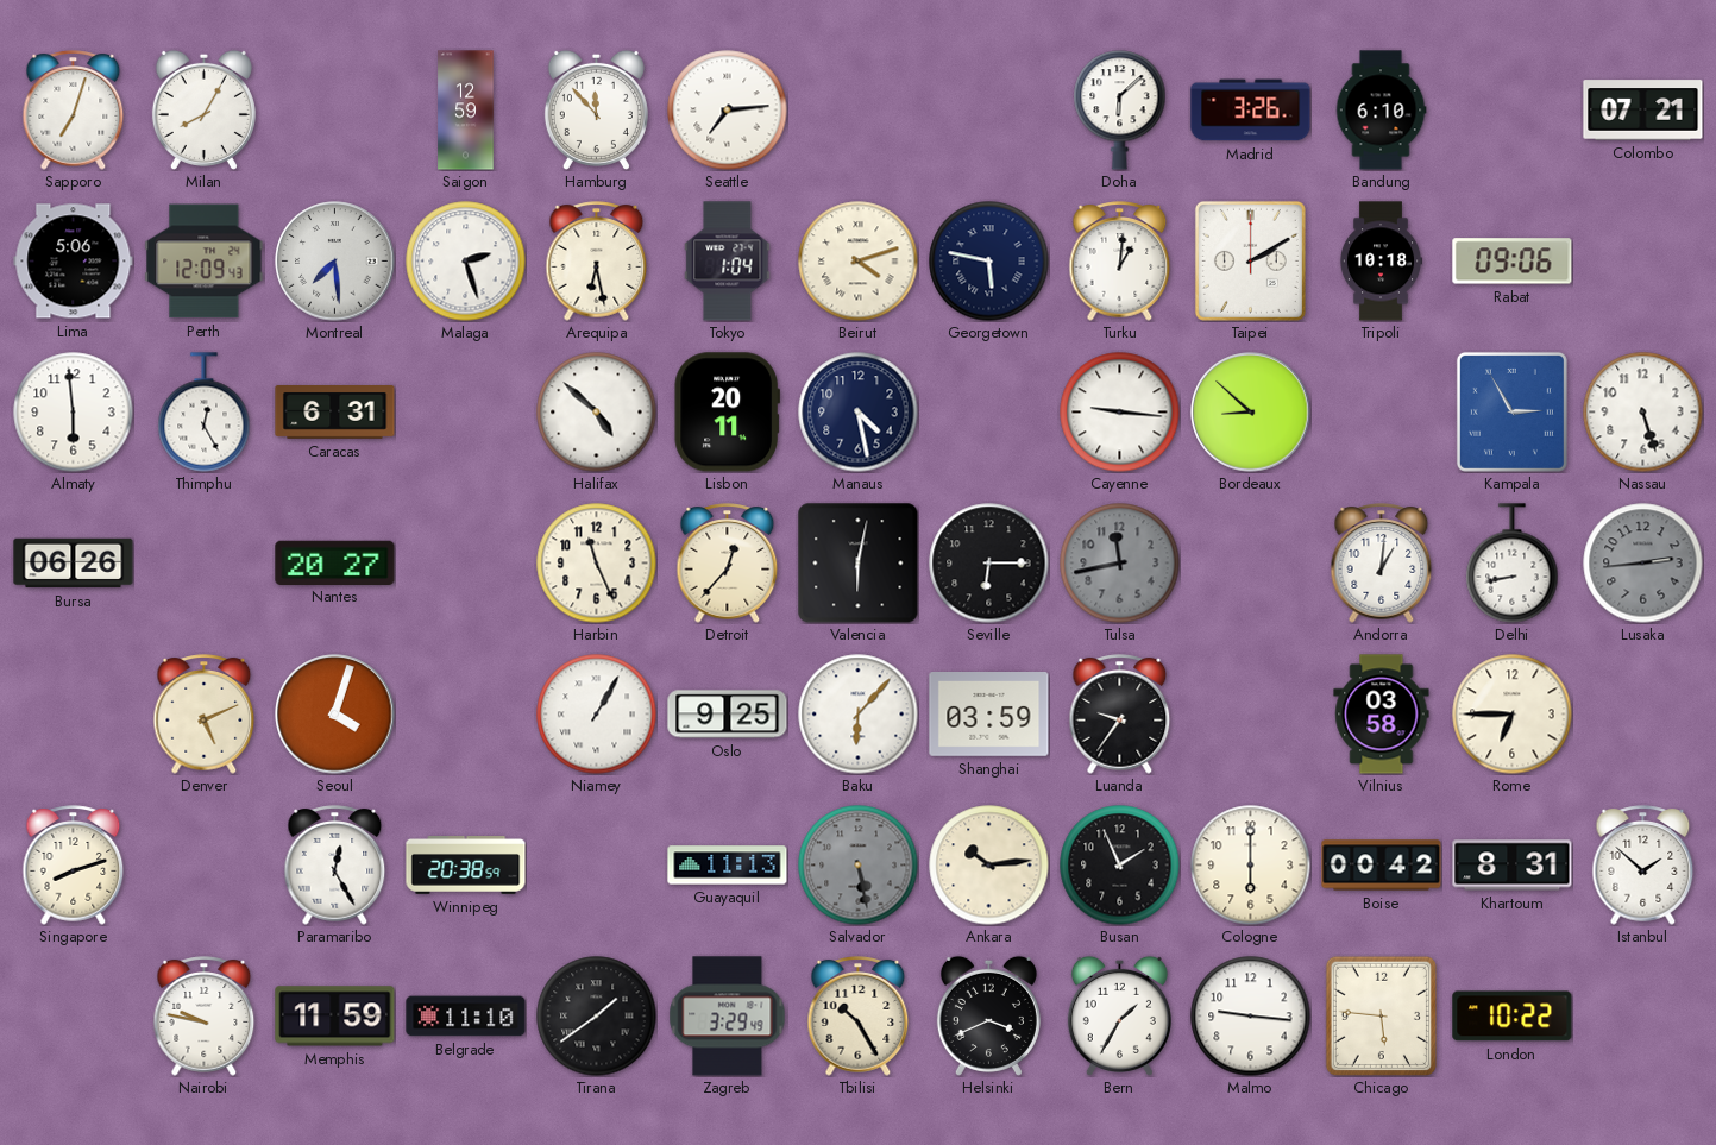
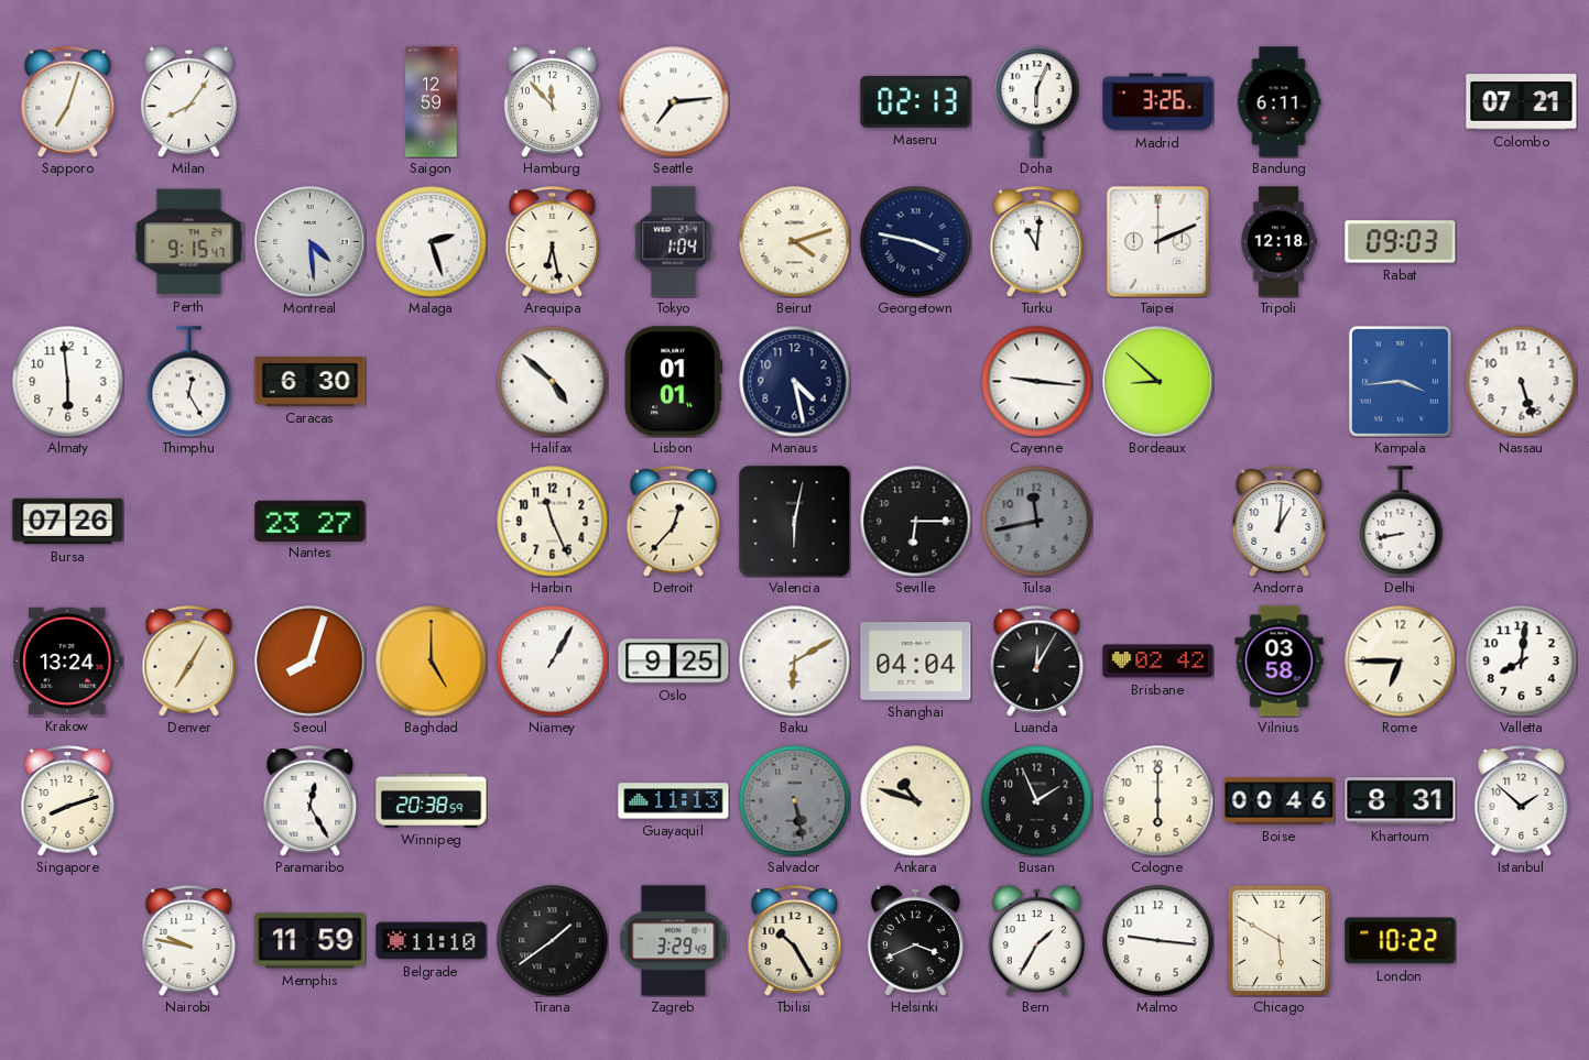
Milan: 8:05 -> 8:06
Maseru: none -> 02:13
Doha: 6:08 -> 6:04
Bandung: 6:10 -> 6:11
Lima: 5:06 -> none
Perth: 12:09 -> 9:15
Montreal: 7:29 -> 4:29
Georgetown: 5:47 -> 3:47
Turku: 1:01 -> 11:01
Taipei: 2:10 -> 2:11
Tripoli: 10:18 -> 12:18
Rabat: 09:06 -> 09:03
Caracas: 6:31 -> 6:30
Lisbon: 20:11 -> 01:01
Kampala: 2:55 -> 3:44
Bursa: 06:26 -> 07:26
Nantes: 20:27 -> 23:27
Lusaka: 2:44 -> none
Krakow: none -> 13:24
Denver: 5:11 -> 7:05
Seoul: 4:03 -> 8:03
Baghdad: none -> 5:00
Baku: 6:07 -> 6:10
Shanghai: 03:59 -> 04:04
Luanda: 9:36 -> 12:05
Brisbane: none -> 02:42
Valletta: none -> 8:01
Ankara: 10:14 -> 10:48
Boise: 00:42 -> 00:46
Chicago: 5:46 -> 5:50
